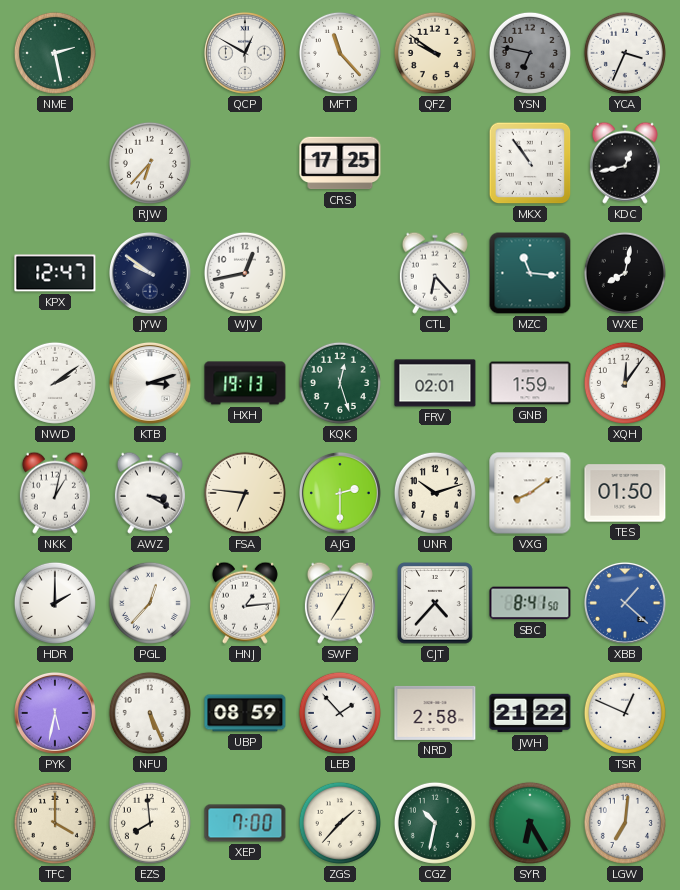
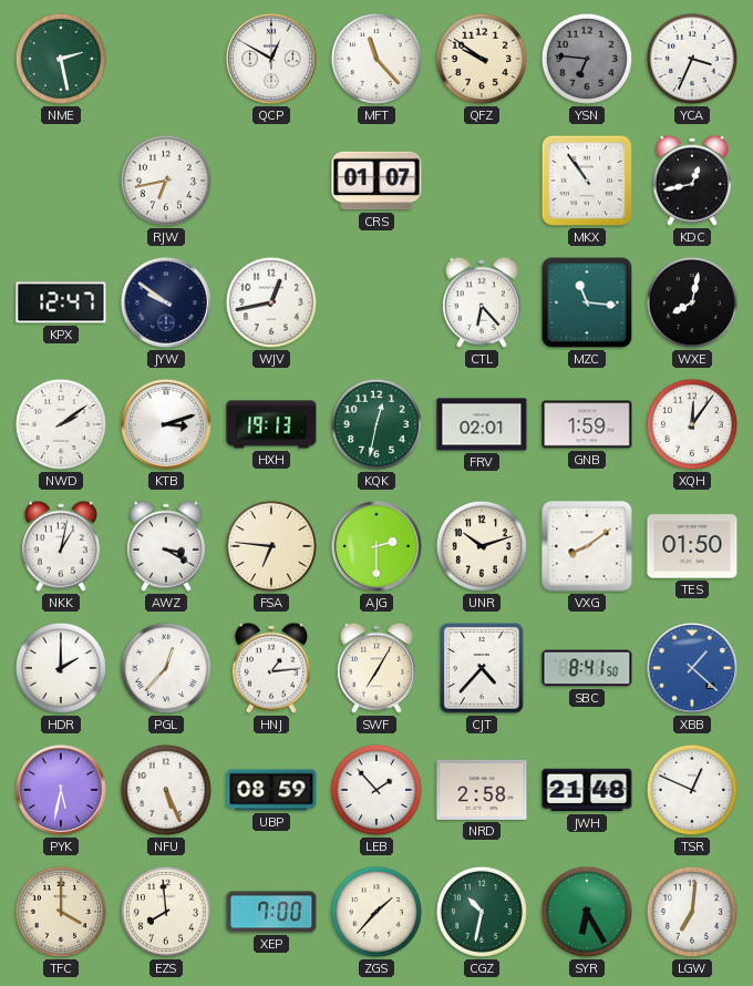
YSN: 6:47 -> 6:46
RJW: 6:37 -> 6:43
CRS: 17:25 -> 01:07
KQK: 12:27 -> 12:32
JWH: 21:22 -> 21:48
